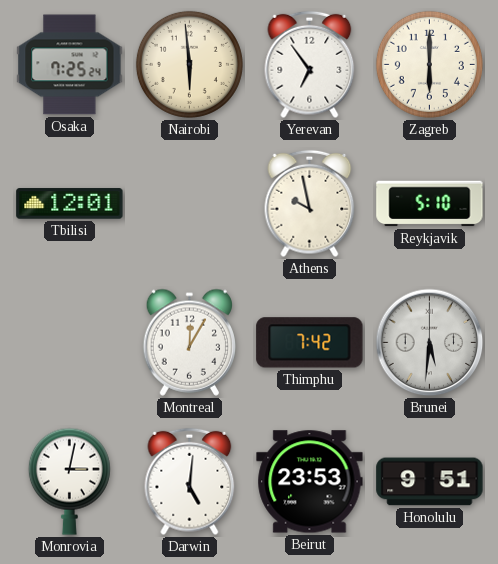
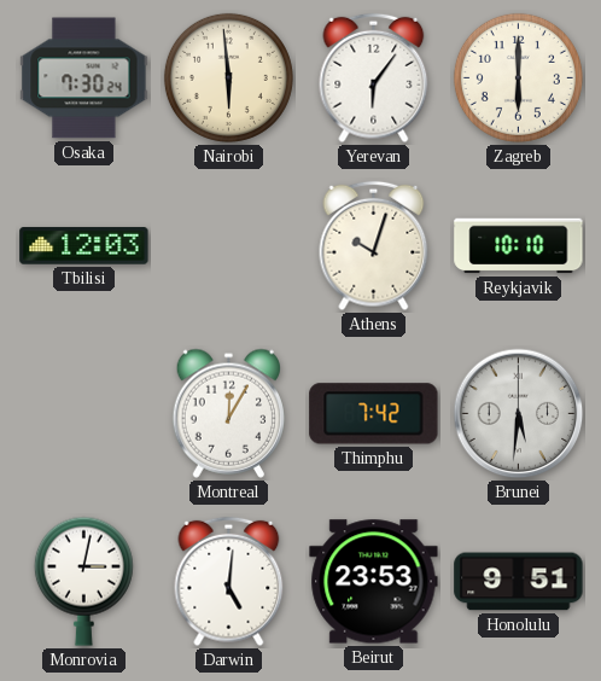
Osaka: 7:25 -> 7:30
Yerevan: 6:54 -> 6:06
Tbilisi: 12:01 -> 12:03
Athens: 9:58 -> 10:03
Reykjavik: 5:10 -> 10:10
